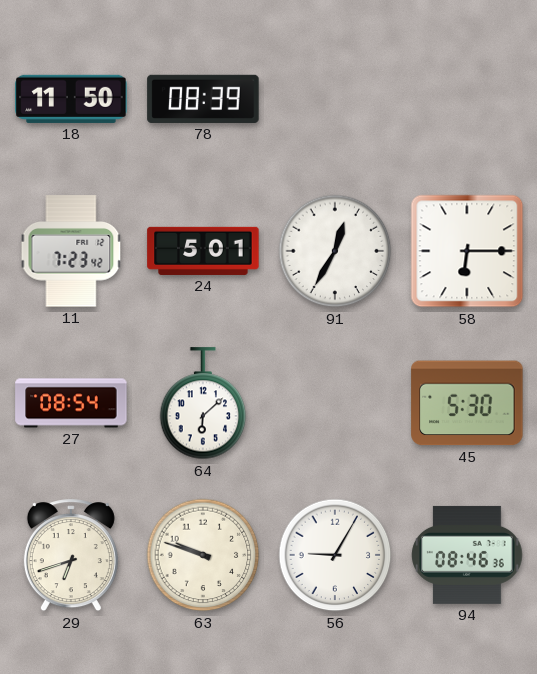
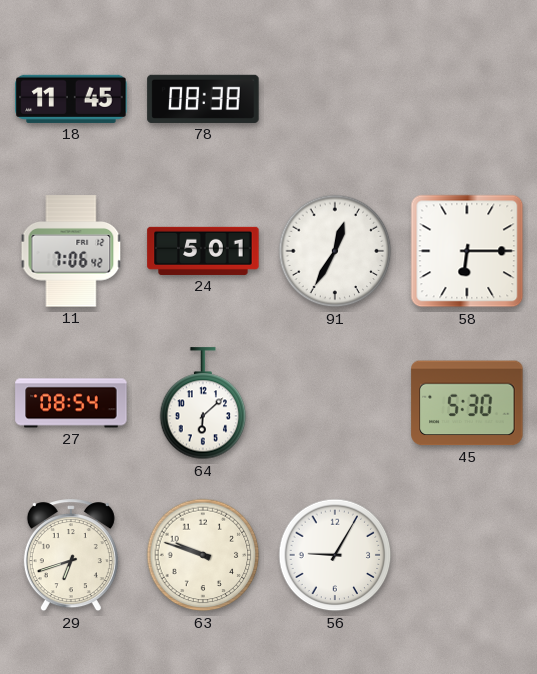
18: 11:50 -> 11:45
78: 08:39 -> 08:38
11: 7:23 -> 7:06
94: 08:46 -> none
